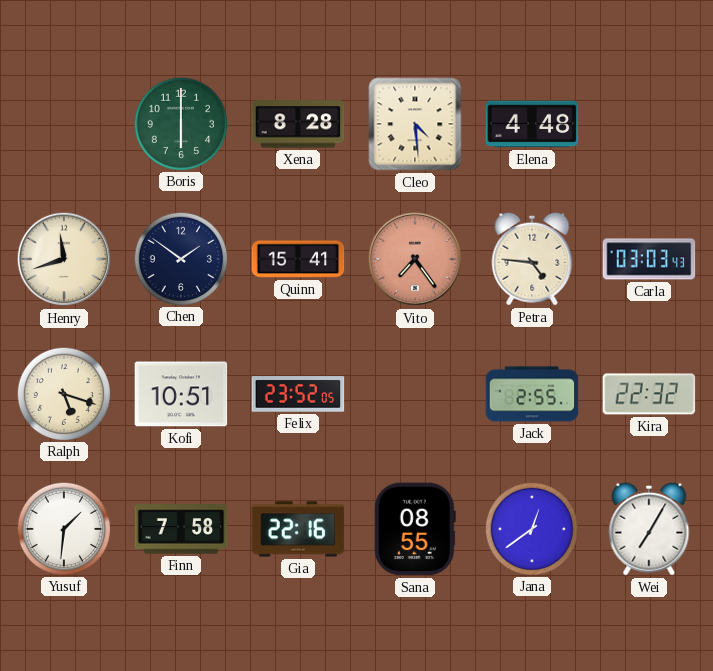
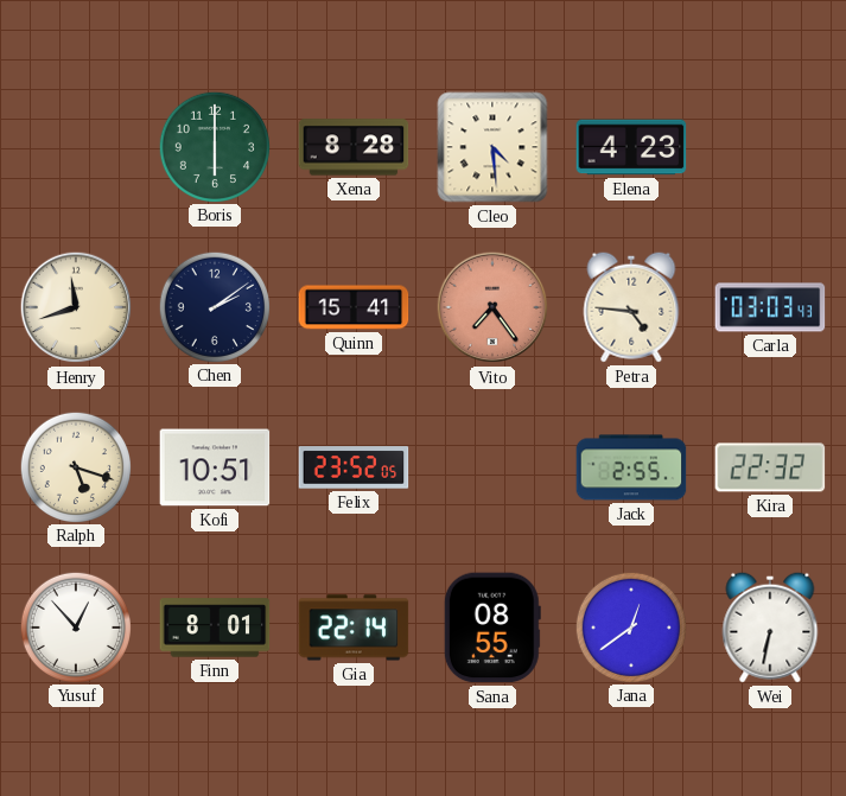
Elena: 4:48 -> 4:23
Chen: 1:51 -> 2:09
Yusuf: 1:31 -> 12:53
Finn: 7:58 -> 8:01
Gia: 22:16 -> 22:14
Wei: 7:05 -> 6:32
